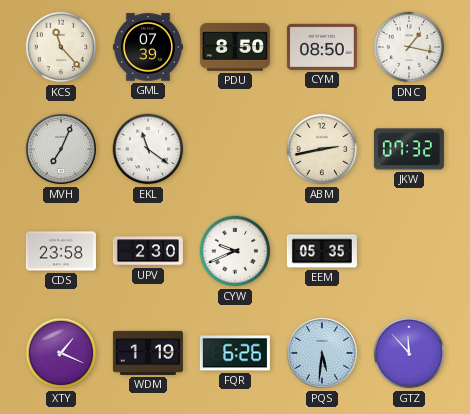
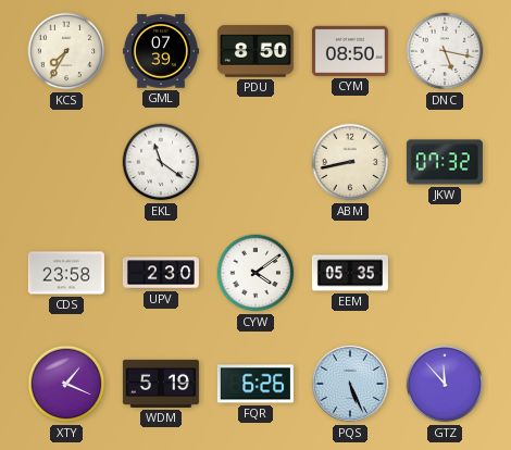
KCS: 11:23 -> 7:35
DNC: 1:17 -> 5:17
MVH: 7:04 -> none
ABM: 2:43 -> 8:43
CYW: 9:41 -> 4:09
WDM: 1:19 -> 5:19
PQS: 5:31 -> 5:26
